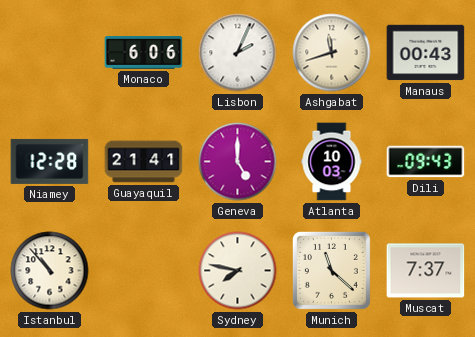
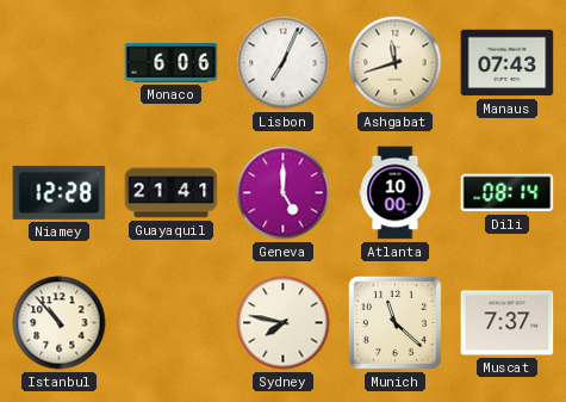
Lisbon: 2:04 -> 7:04
Manaus: 00:43 -> 07:43
Atlanta: 10:03 -> 10:00
Dili: 09:43 -> 08:14
